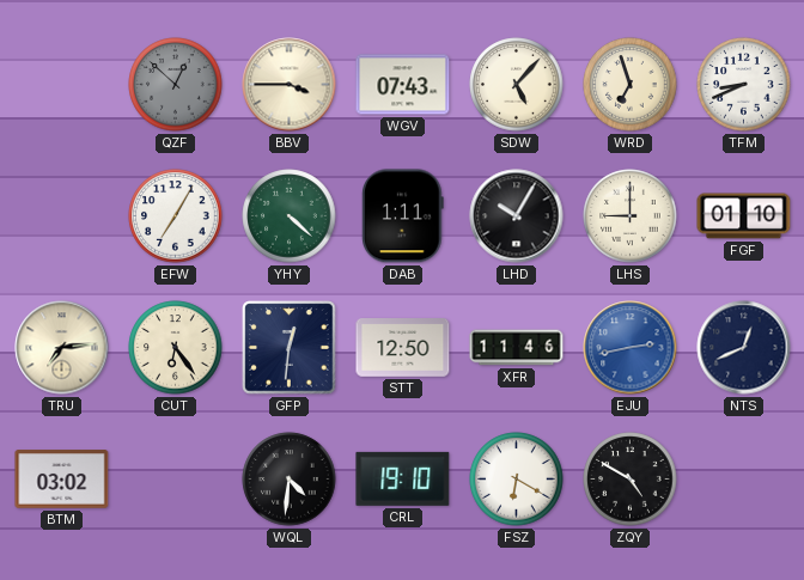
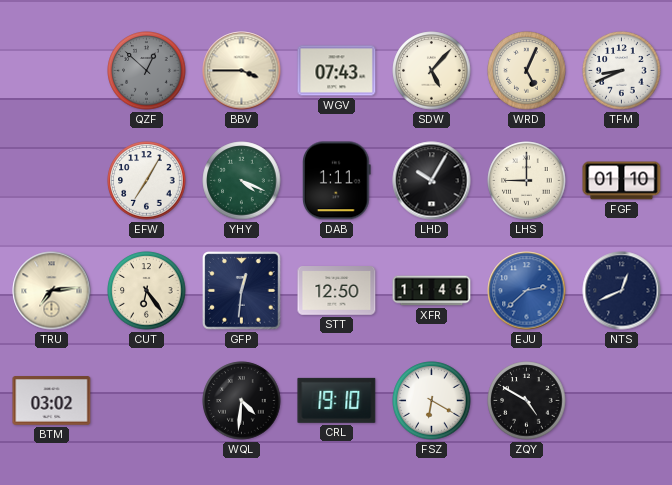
WRD: 6:57 -> 5:04
YHY: 4:22 -> 4:19
EJU: 2:43 -> 2:38
